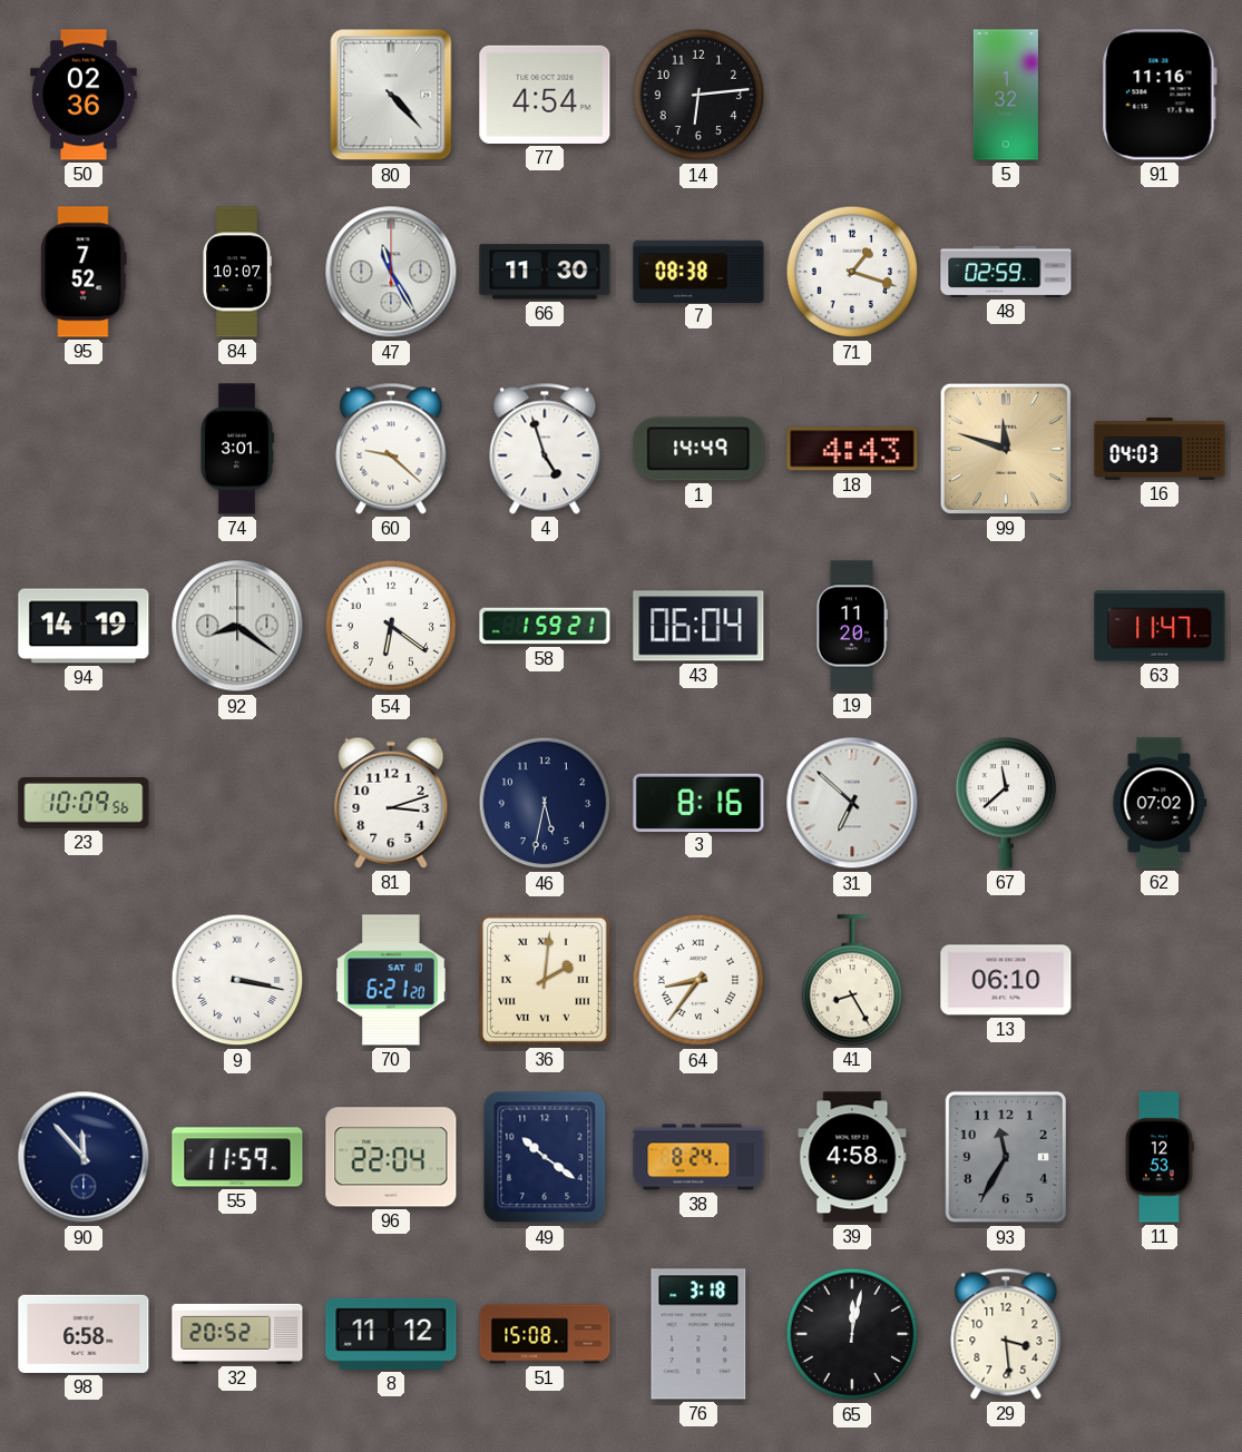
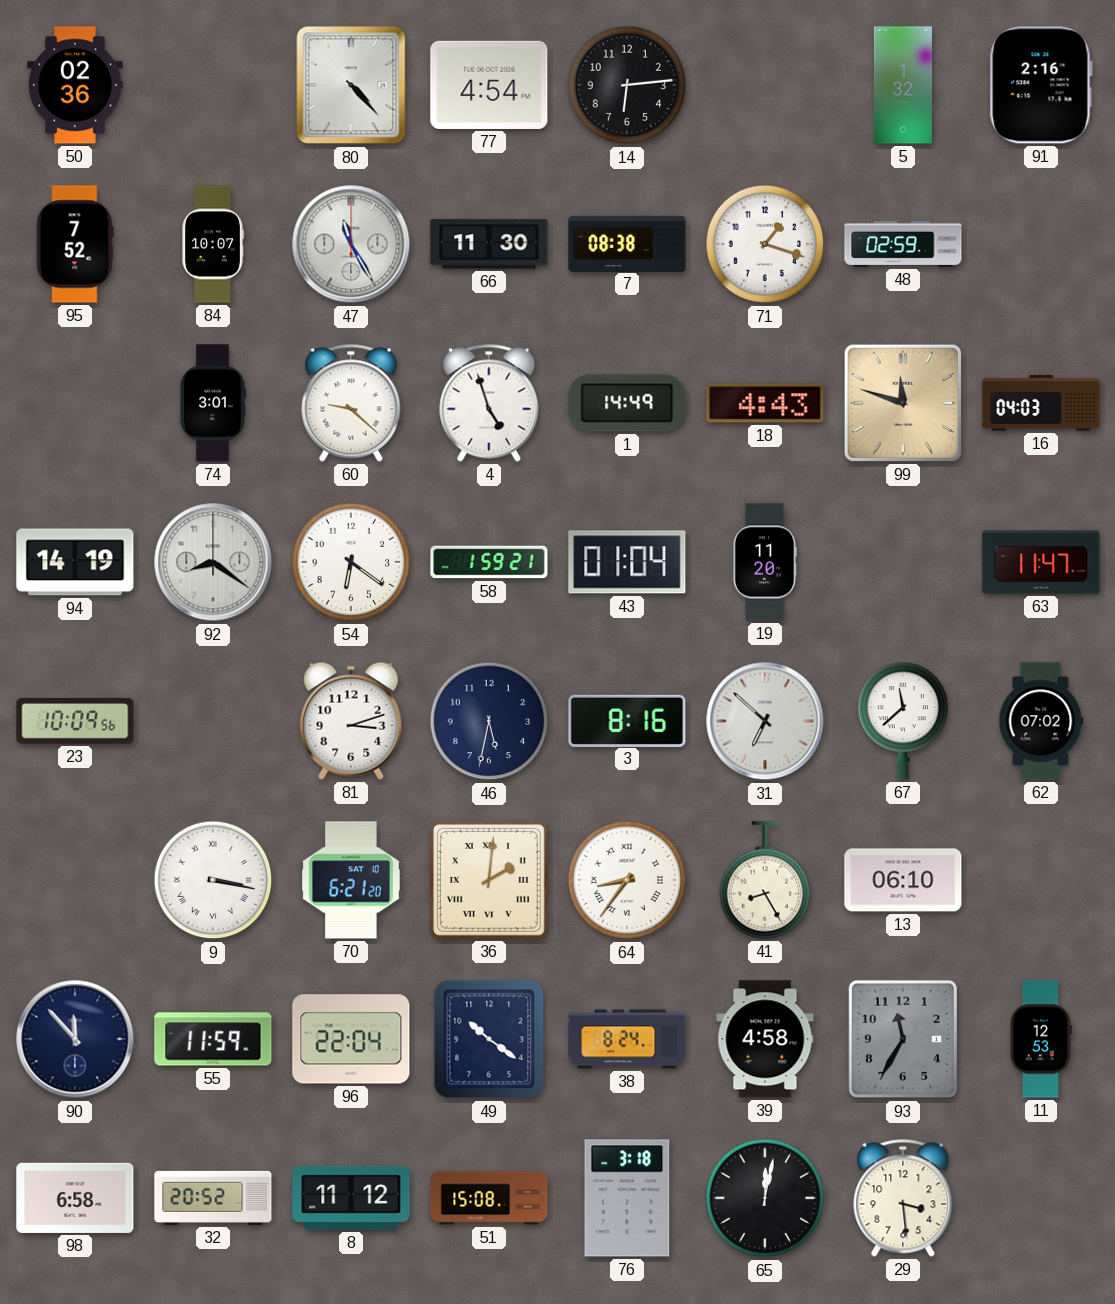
91: 11:16 -> 2:16
43: 06:04 -> 01:04
